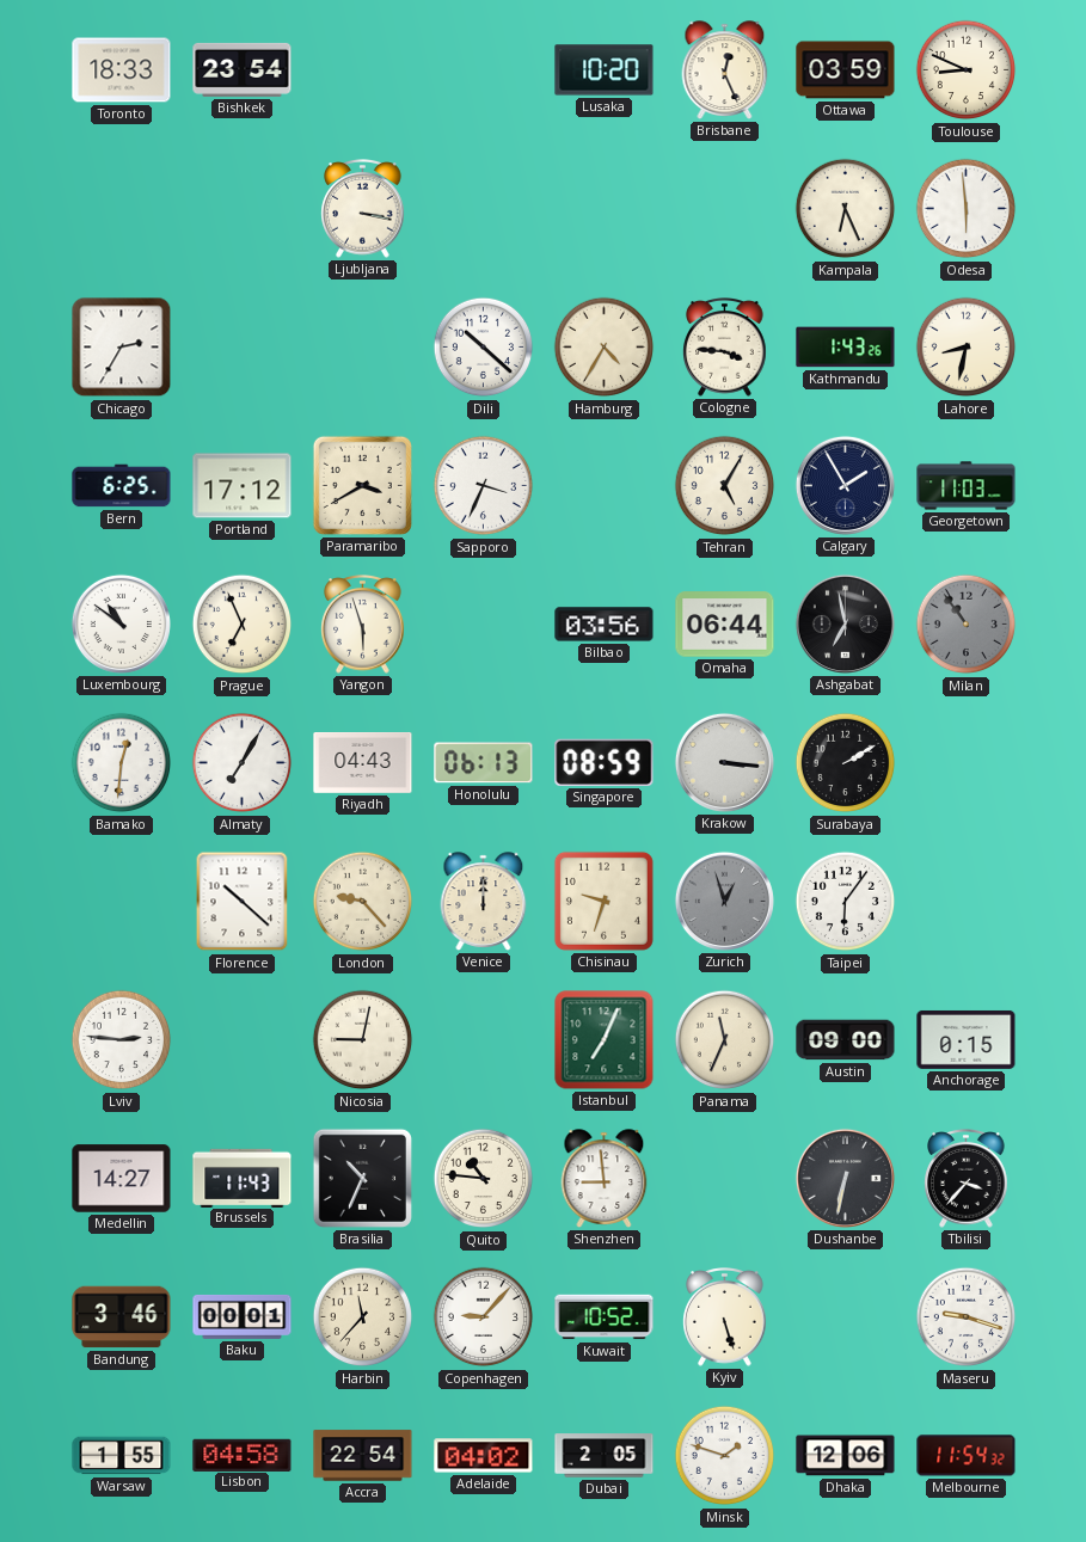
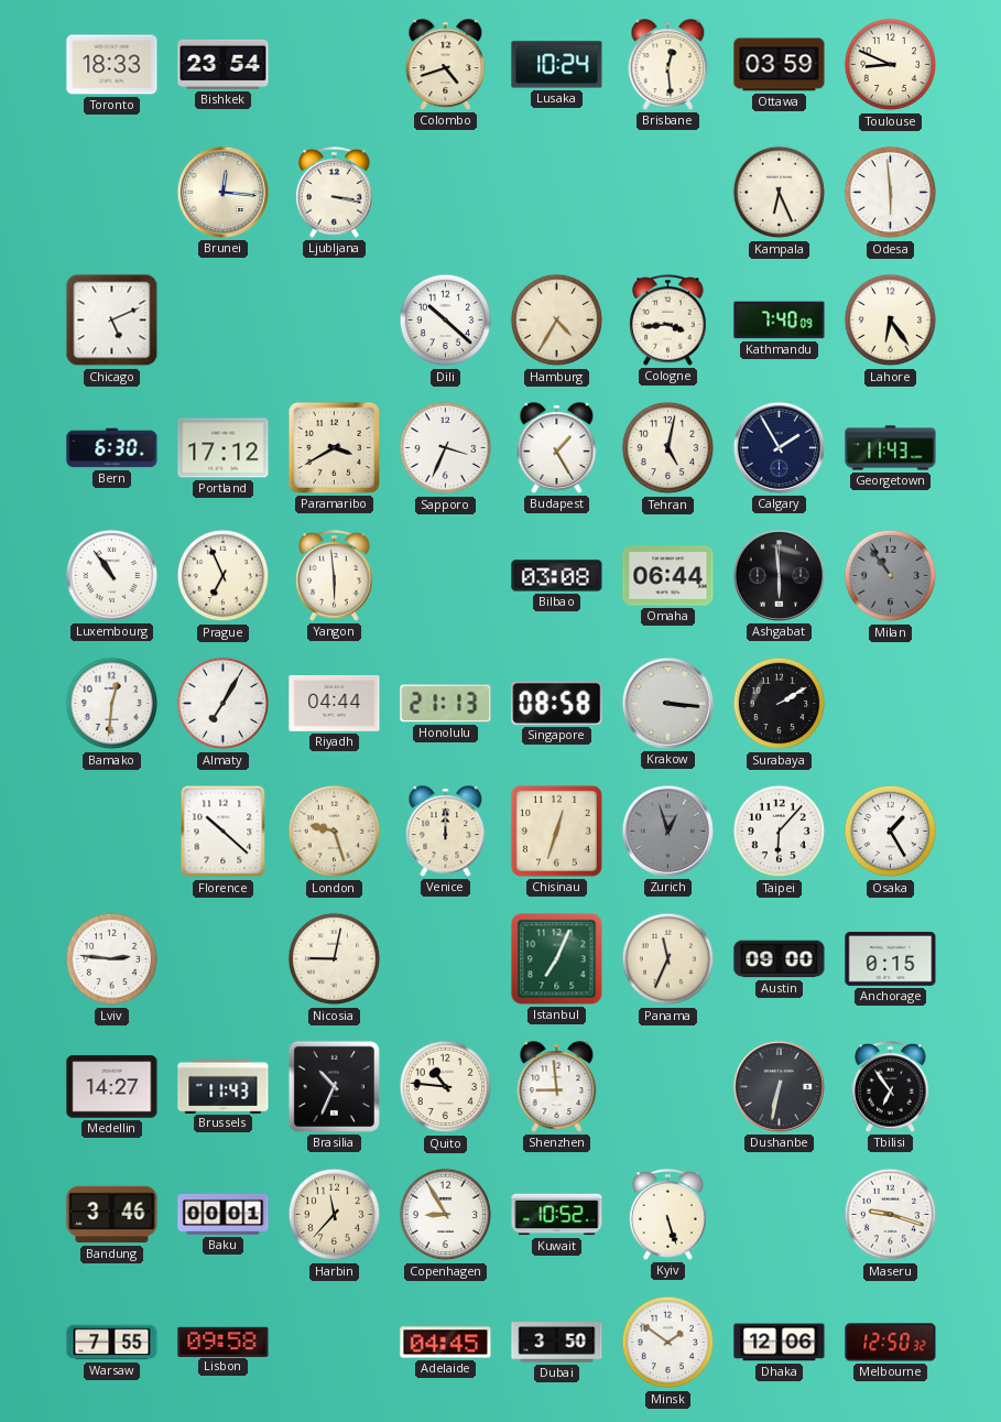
Colombo: none -> 4:42
Lusaka: 10:20 -> 10:24
Brisbane: 12:26 -> 12:29
Brunei: none -> 12:16
Chicago: 2:35 -> 5:11
Cologne: 3:46 -> 3:44
Kathmandu: 1:43 -> 7:40
Lahore: 8:32 -> 6:24
Bern: 6:25 -> 6:30
Budapest: none -> 1:25
Tehran: 5:05 -> 5:02
Georgetown: 11:03 -> 11:43
Luxembourg: 10:51 -> 10:54
Yangon: 5:57 -> 5:59
Bilbao: 03:56 -> 03:08
Ashgabat: 6:58 -> 5:59
Riyadh: 04:43 -> 04:44
Honolulu: 06:13 -> 21:13
Singapore: 08:59 -> 08:58
London: 9:23 -> 9:27
Chisinau: 9:33 -> 12:33
Taipei: 6:06 -> 6:07
Osaka: none -> 1:25
Tbilisi: 3:37 -> 6:54
Copenhagen: 9:07 -> 8:55
Warsaw: 1:55 -> 7:55
Lisbon: 04:58 -> 09:58
Accra: 22:54 -> none
Adelaide: 04:02 -> 04:45
Dubai: 2:05 -> 3:50
Minsk: 1:48 -> 1:51
Melbourne: 11:54 -> 12:50
